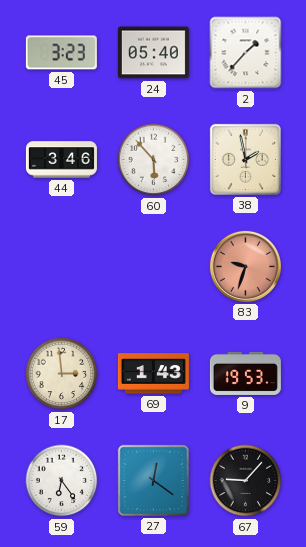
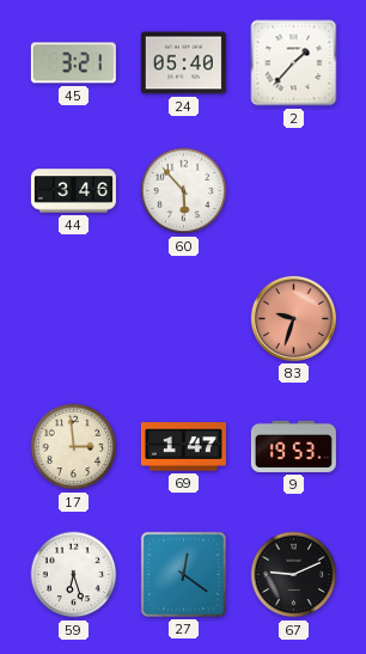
45: 3:23 -> 3:21
38: 1:58 -> none
69: 1:43 -> 1:47
59: 6:24 -> 6:27
67: 9:07 -> 9:11
